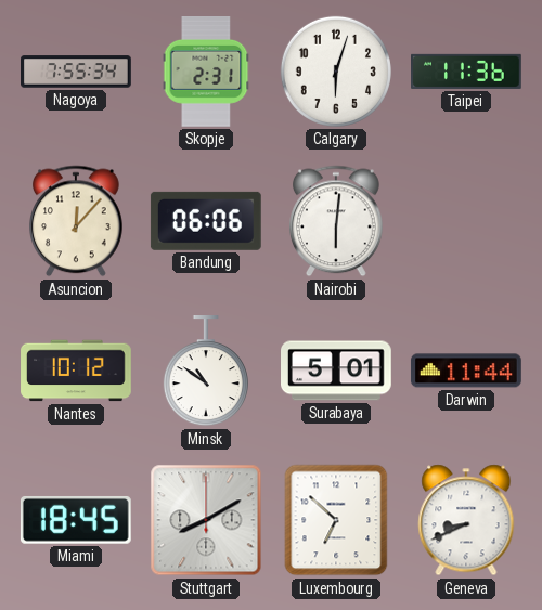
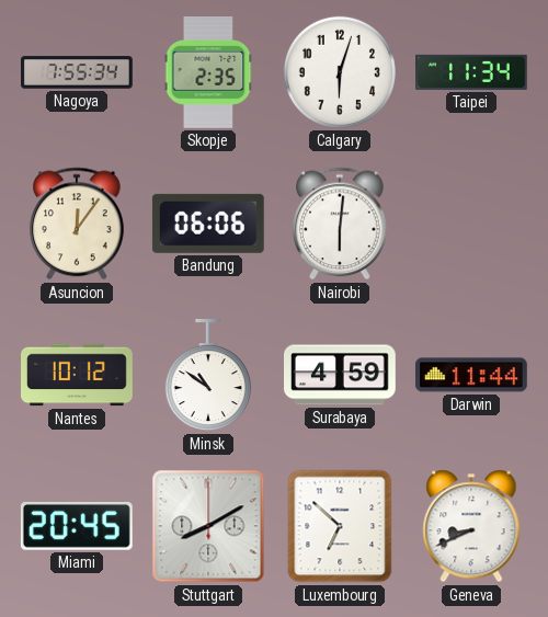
Skopje: 2:31 -> 2:35
Taipei: 11:36 -> 11:34
Asuncion: 12:07 -> 12:06
Surabaya: 5:01 -> 4:59
Miami: 18:45 -> 20:45
